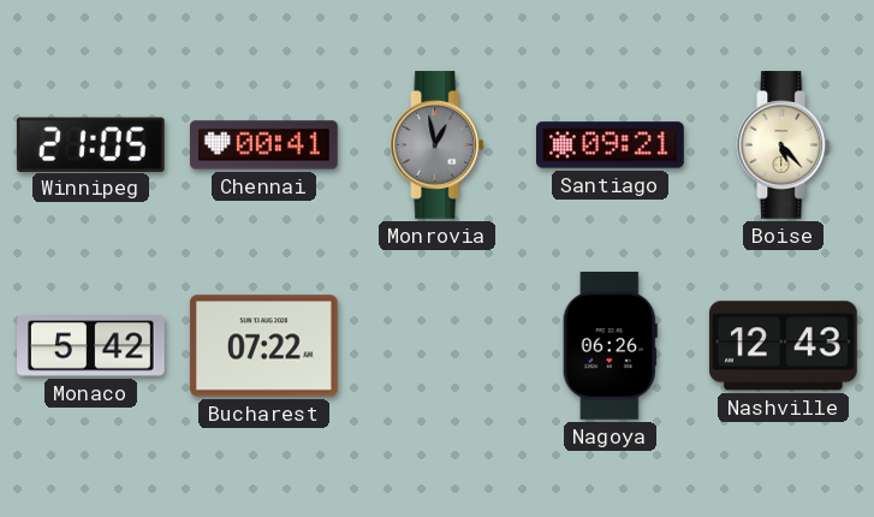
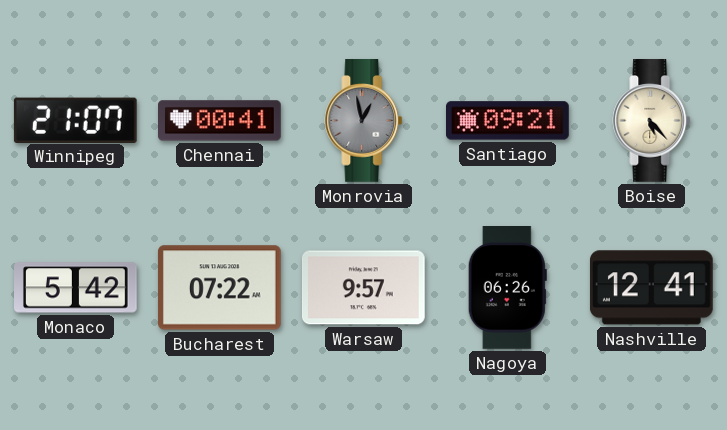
Winnipeg: 21:05 -> 21:07
Warsaw: none -> 9:57
Nashville: 12:43 -> 12:41
